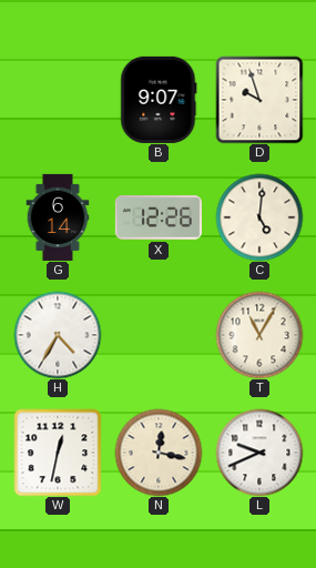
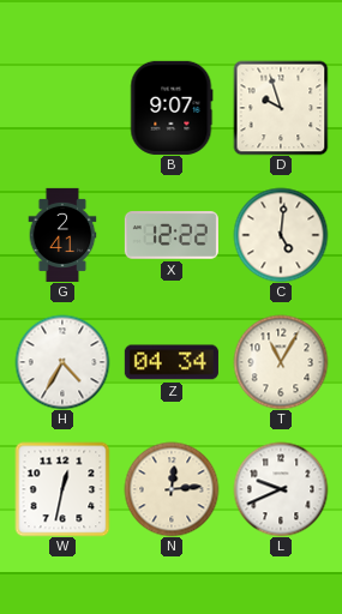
G: 6:14 -> 2:41
X: 12:26 -> 12:22
Z: none -> 04:34
N: 12:17 -> 12:14
